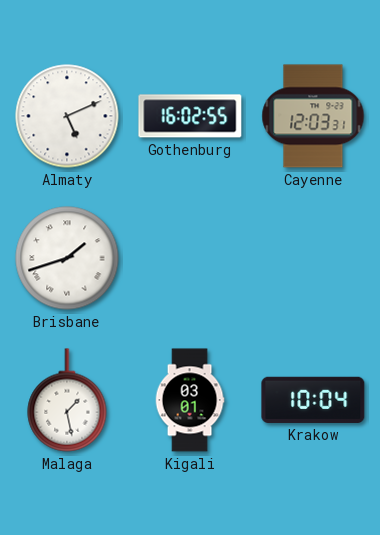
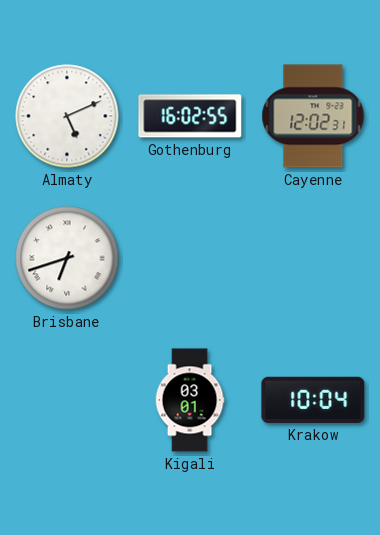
Cayenne: 12:03 -> 12:02
Brisbane: 1:42 -> 6:42
Malaga: 1:28 -> none
